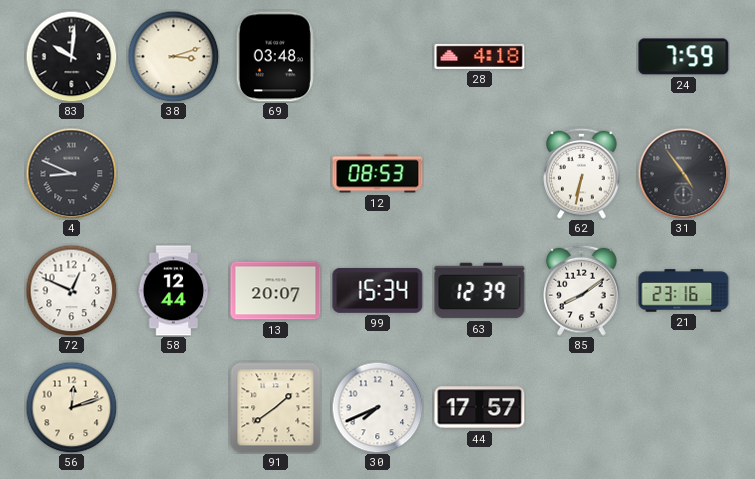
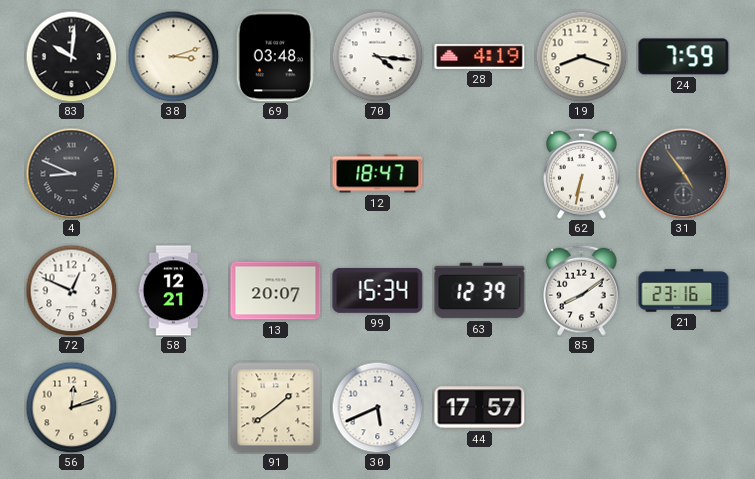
70: none -> 4:16
28: 4:18 -> 4:19
19: none -> 8:18
12: 08:53 -> 18:47
58: 12:44 -> 12:21
30: 7:41 -> 5:41
